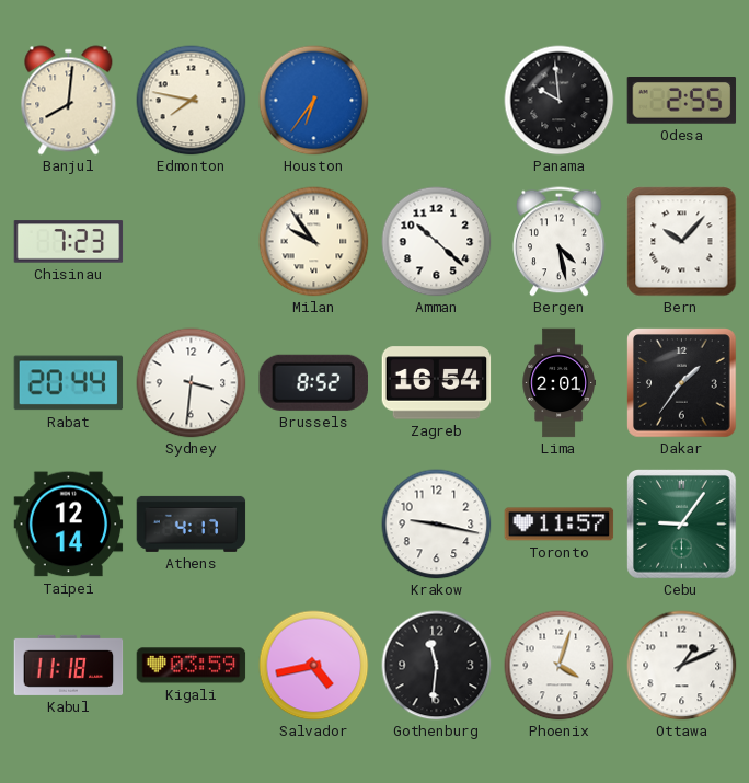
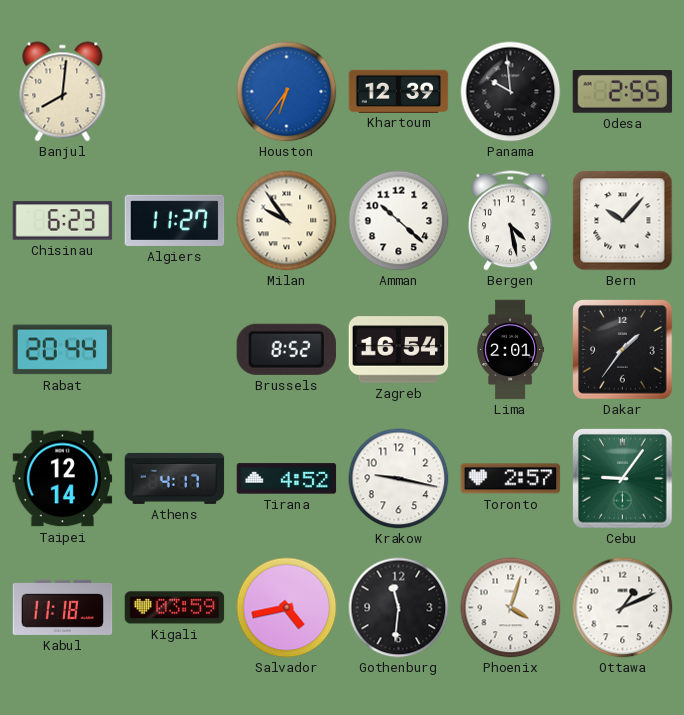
Edmonton: 7:47 -> none
Khartoum: none -> 12:39
Chisinau: 7:23 -> 6:23
Algiers: none -> 11:27
Sydney: 3:31 -> none
Tirana: none -> 4:52
Toronto: 11:57 -> 2:57
